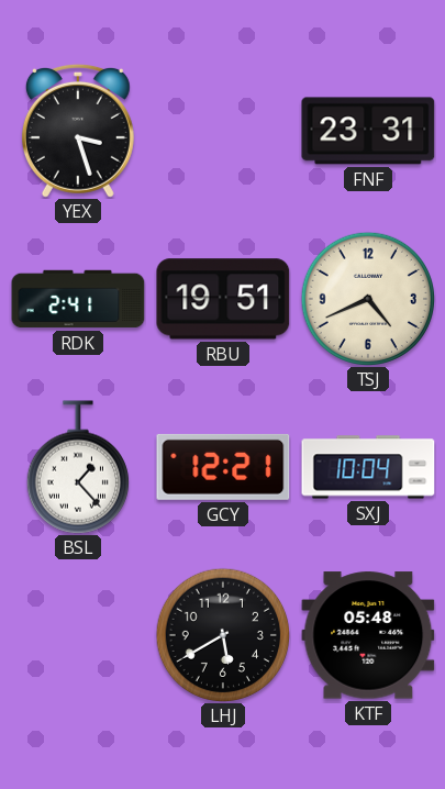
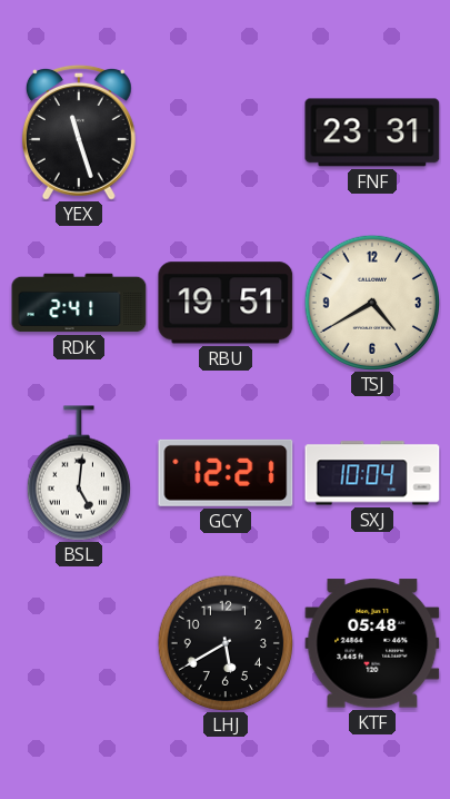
YEX: 3:27 -> 11:27
TSJ: 4:41 -> 4:40
BSL: 1:23 -> 5:01
